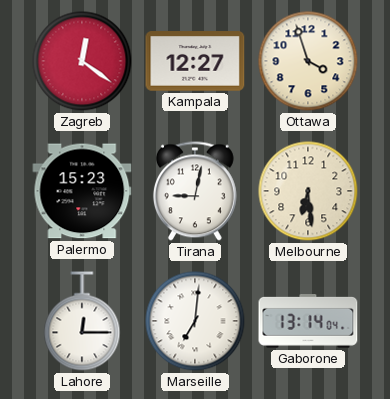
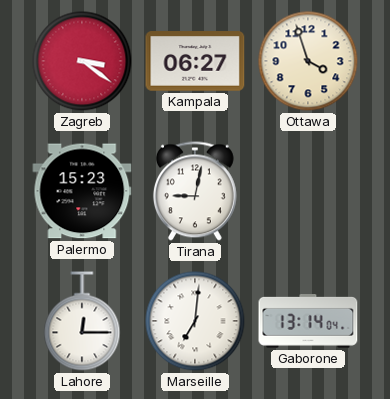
Zagreb: 12:21 -> 3:21
Kampala: 12:27 -> 06:27
Melbourne: 6:29 -> none
